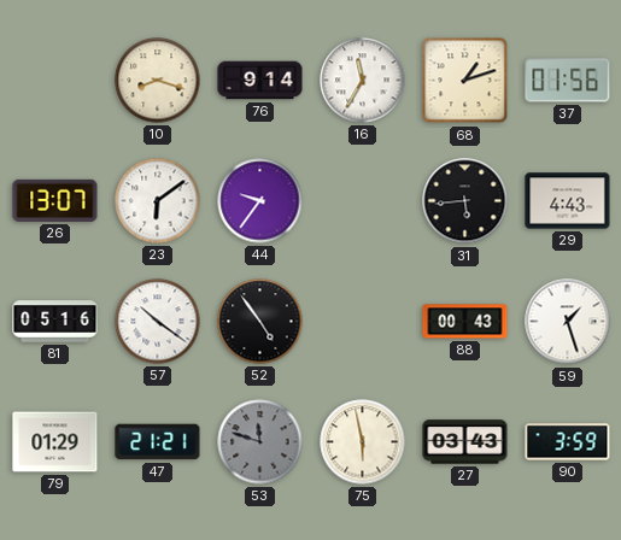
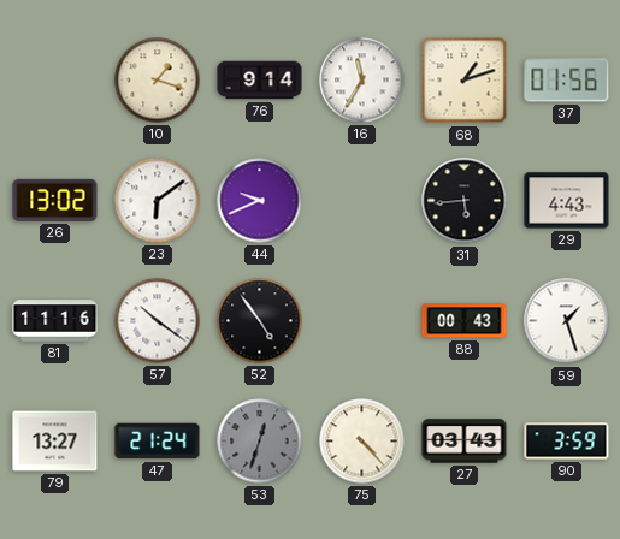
10: 8:18 -> 1:18
26: 13:07 -> 13:02
44: 9:36 -> 9:41
81: 05:16 -> 11:16
79: 01:29 -> 13:27
47: 21:21 -> 21:24
53: 11:48 -> 12:33
75: 5:58 -> 4:23
